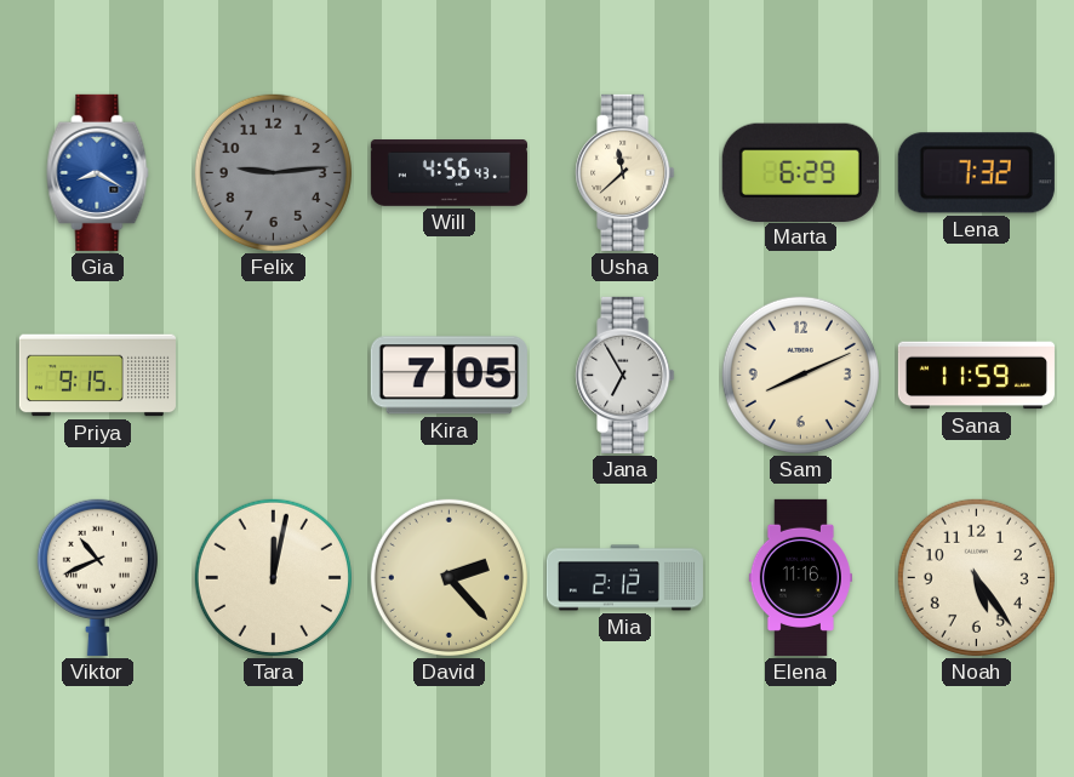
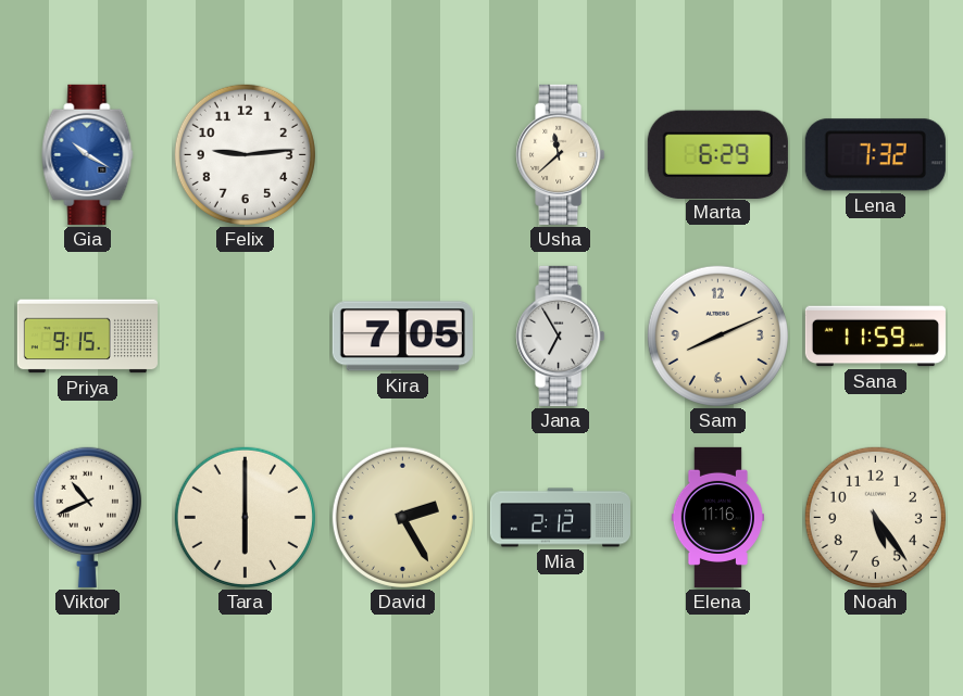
Gia: 8:20 -> 10:20
Felix dial: grey -> white
Will: 4:56 -> none
Tara: 12:02 -> 6:00
David: 2:23 -> 2:25
